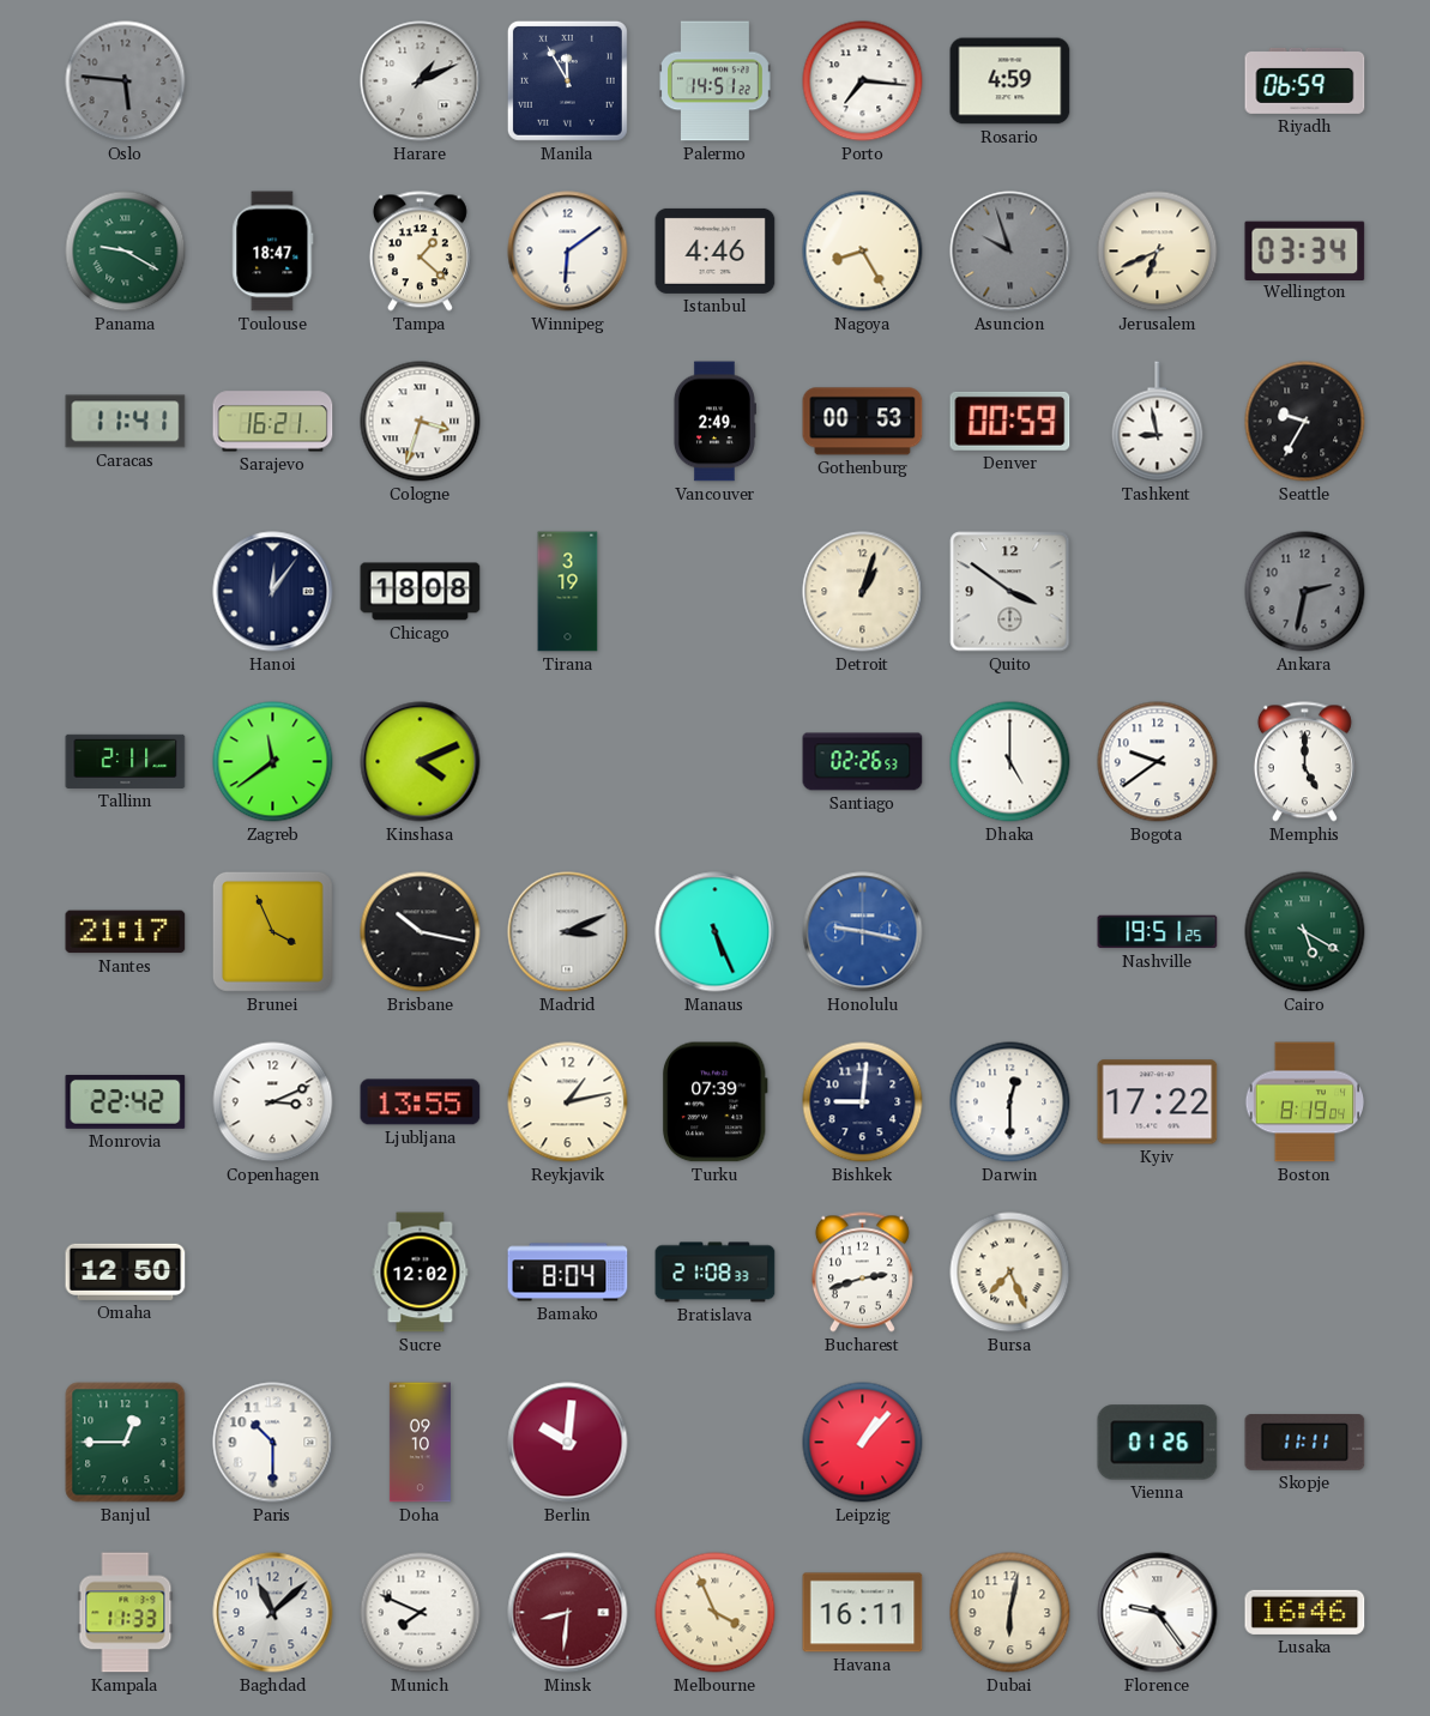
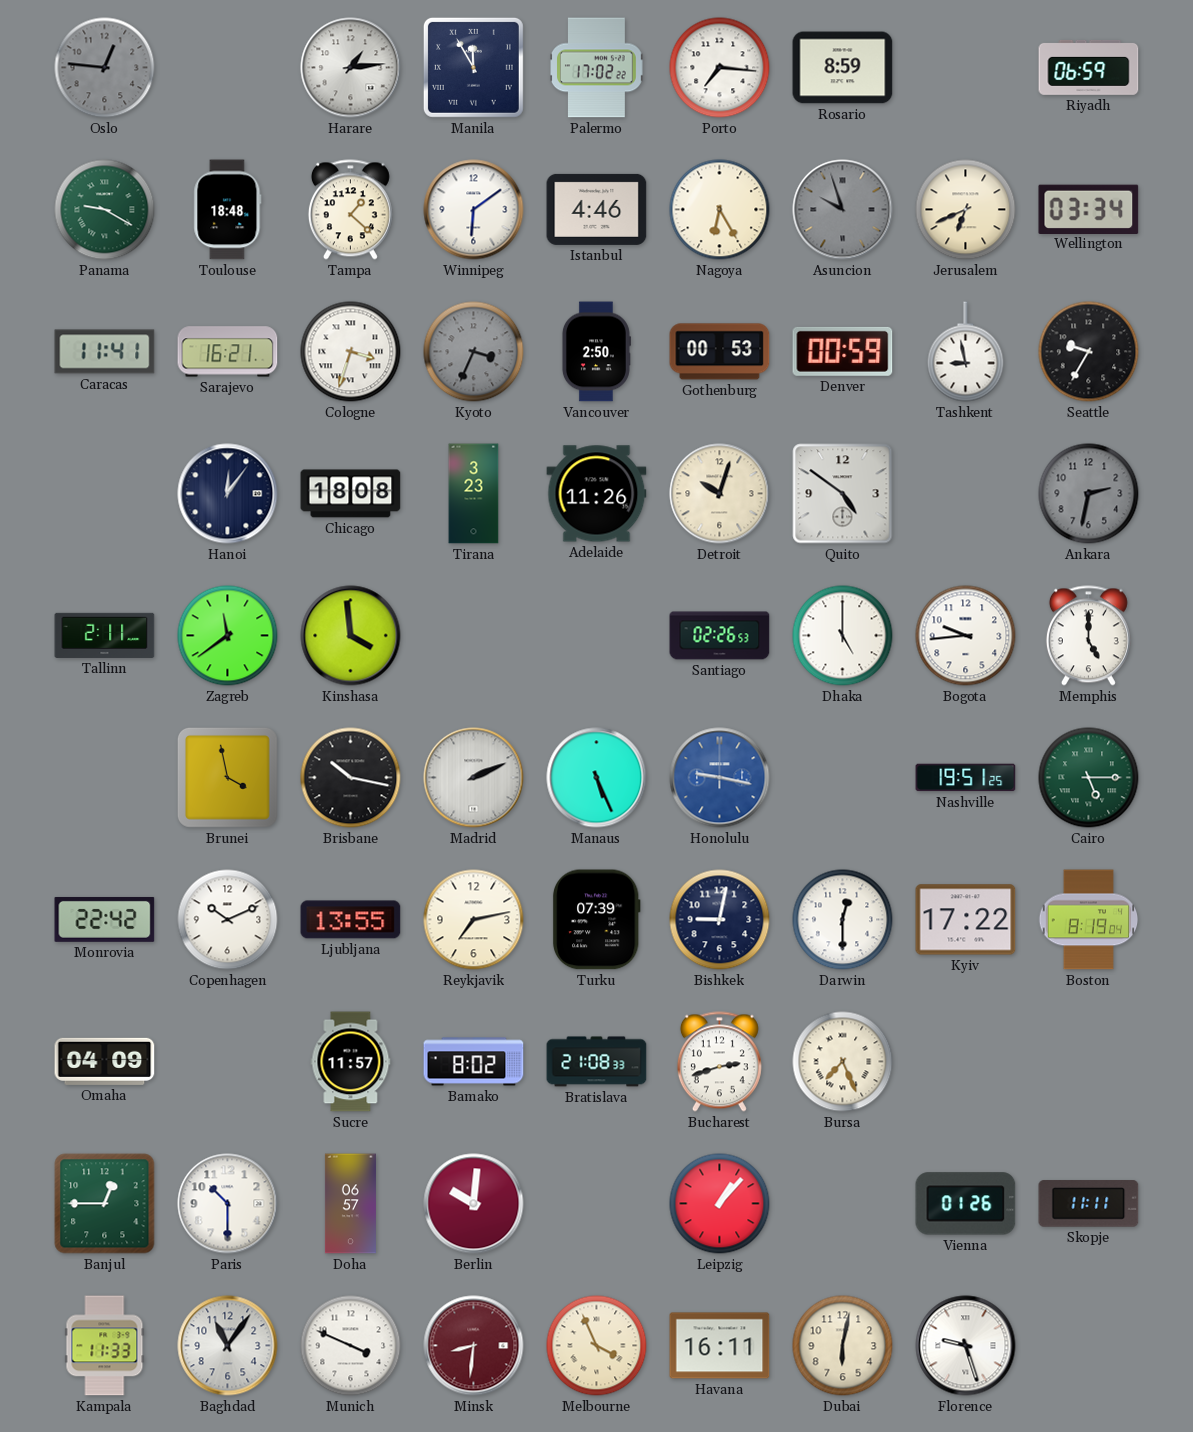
Oslo: 5:46 -> 12:46
Harare: 1:11 -> 1:14
Palermo: 14:51 -> 17:02
Rosario: 4:59 -> 8:59
Toulouse: 18:47 -> 18:48
Nagoya: 8:25 -> 6:25
Kyoto: none -> 3:34
Vancouver: 2:49 -> 2:50
Tirana: 3:19 -> 3:23
Adelaide: none -> 11:26
Detroit: 1:03 -> 10:03
Quito: 3:51 -> 4:51
Kinshasa: 4:11 -> 3:59
Bogota: 9:39 -> 9:44
Nantes: 21:17 -> none
Brunei: 3:56 -> 3:58
Madrid: 3:11 -> 2:11
Cairo: 5:20 -> 5:15
Copenhagen: 3:11 -> 10:11
Reykjavik: 1:13 -> 7:13
Bishkek: 9:01 -> 9:02
Omaha: 12:50 -> 04:09
Sucre: 12:02 -> 11:57
Bamako: 8:04 -> 8:02
Doha: 09:10 -> 06:57
Baghdad: 11:08 -> 11:06
Munich: 7:49 -> 3:49
Florence: 9:24 -> 9:27
Lusaka: 16:46 -> none
